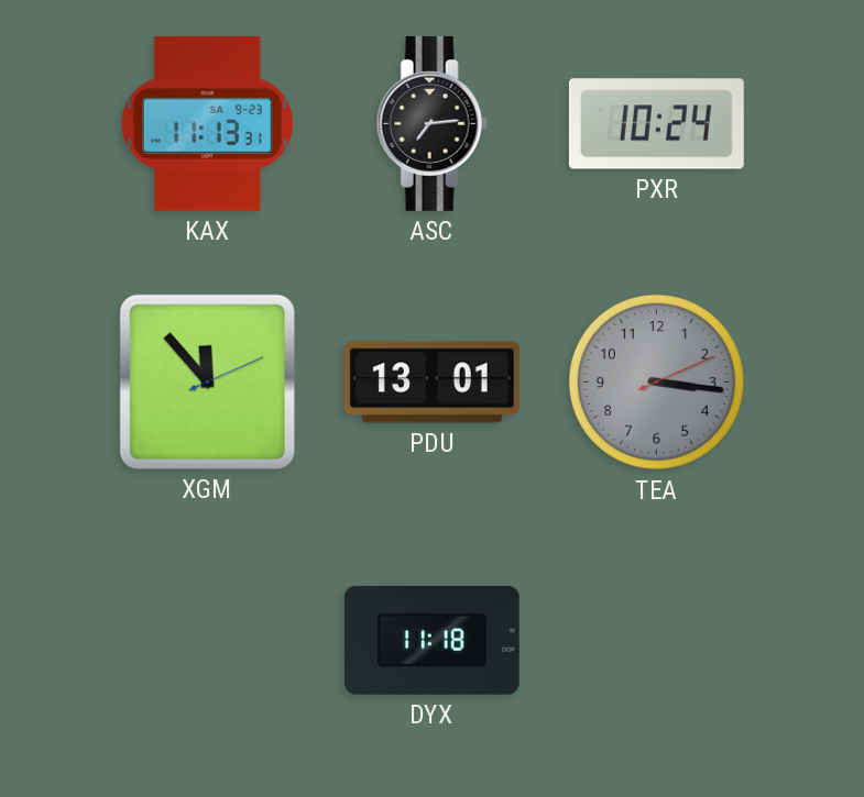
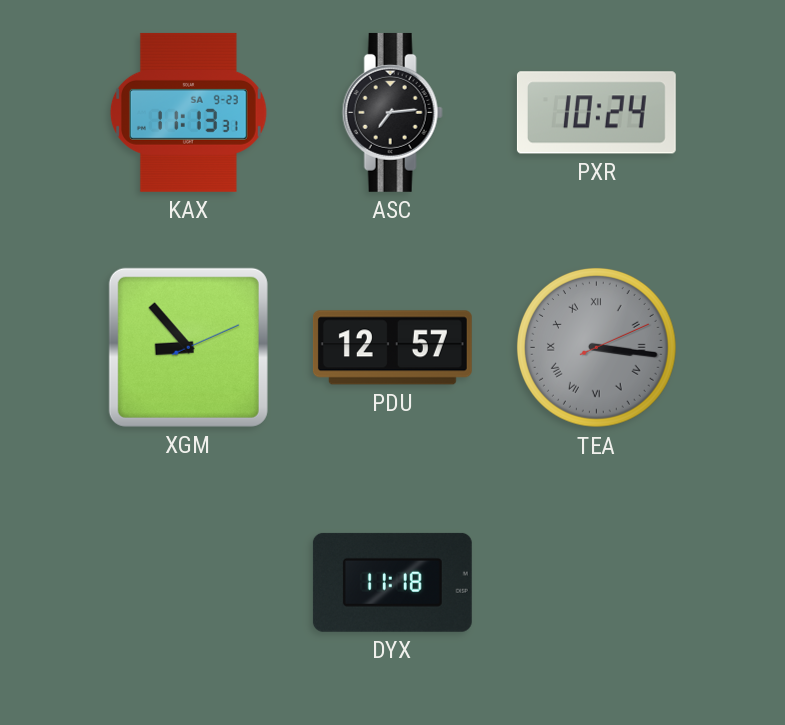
XGM: 11:53 -> 8:53
PDU: 13:01 -> 12:57
TEA numerals: Arabic -> Roman
